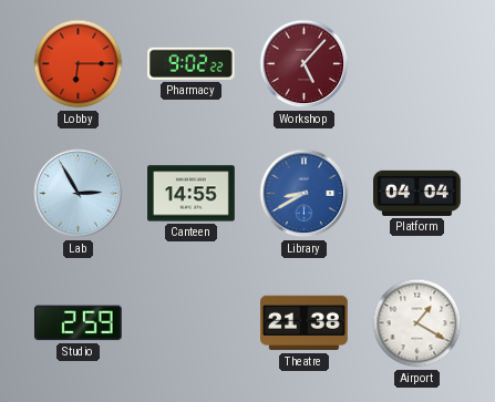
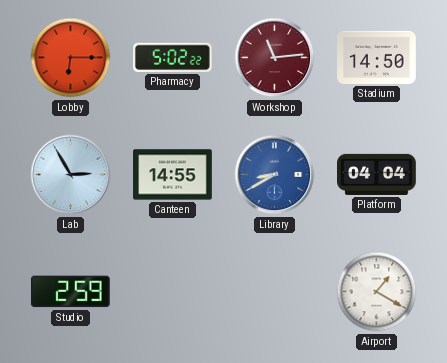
Pharmacy: 9:02 -> 5:02
Workshop: 5:07 -> 11:14
Stadium: none -> 14:50
Theatre: 21:38 -> none
